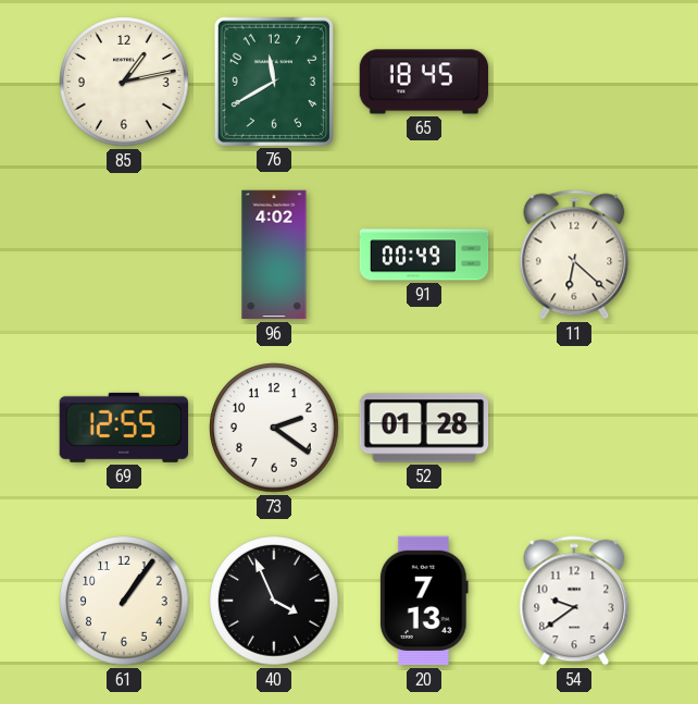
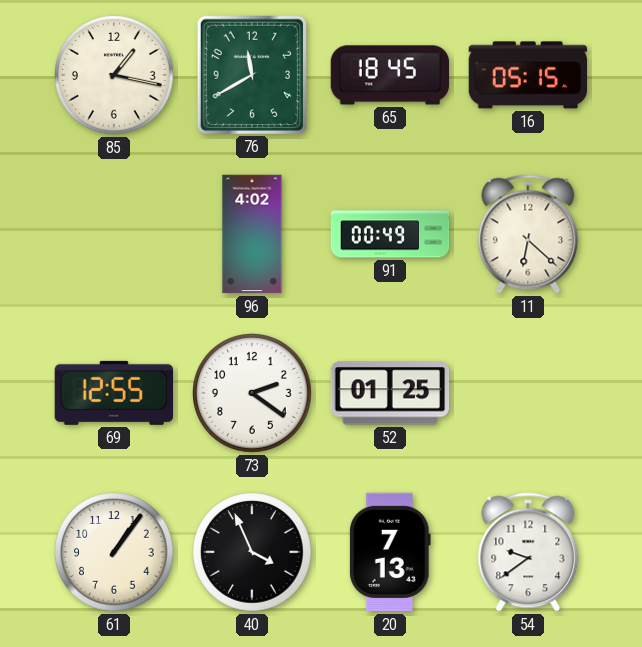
85: 1:13 -> 1:17
16: none -> 05:15
52: 01:28 -> 01:25
